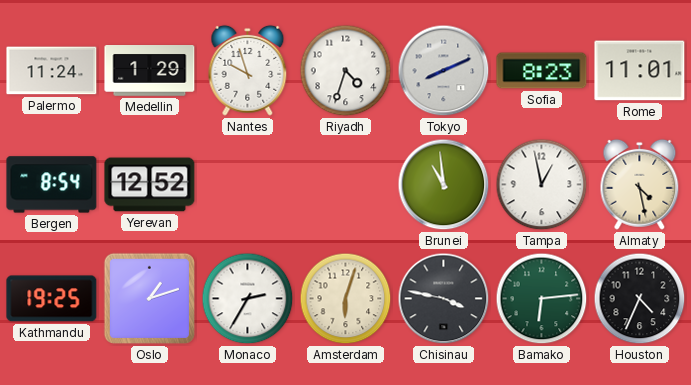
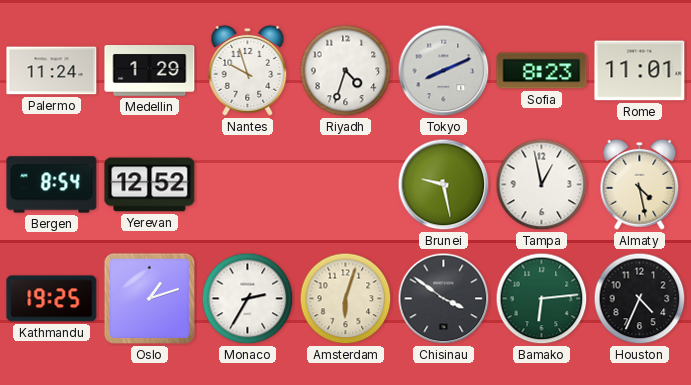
Brunei: 10:59 -> 9:28
Chisinau: 3:47 -> 3:51
